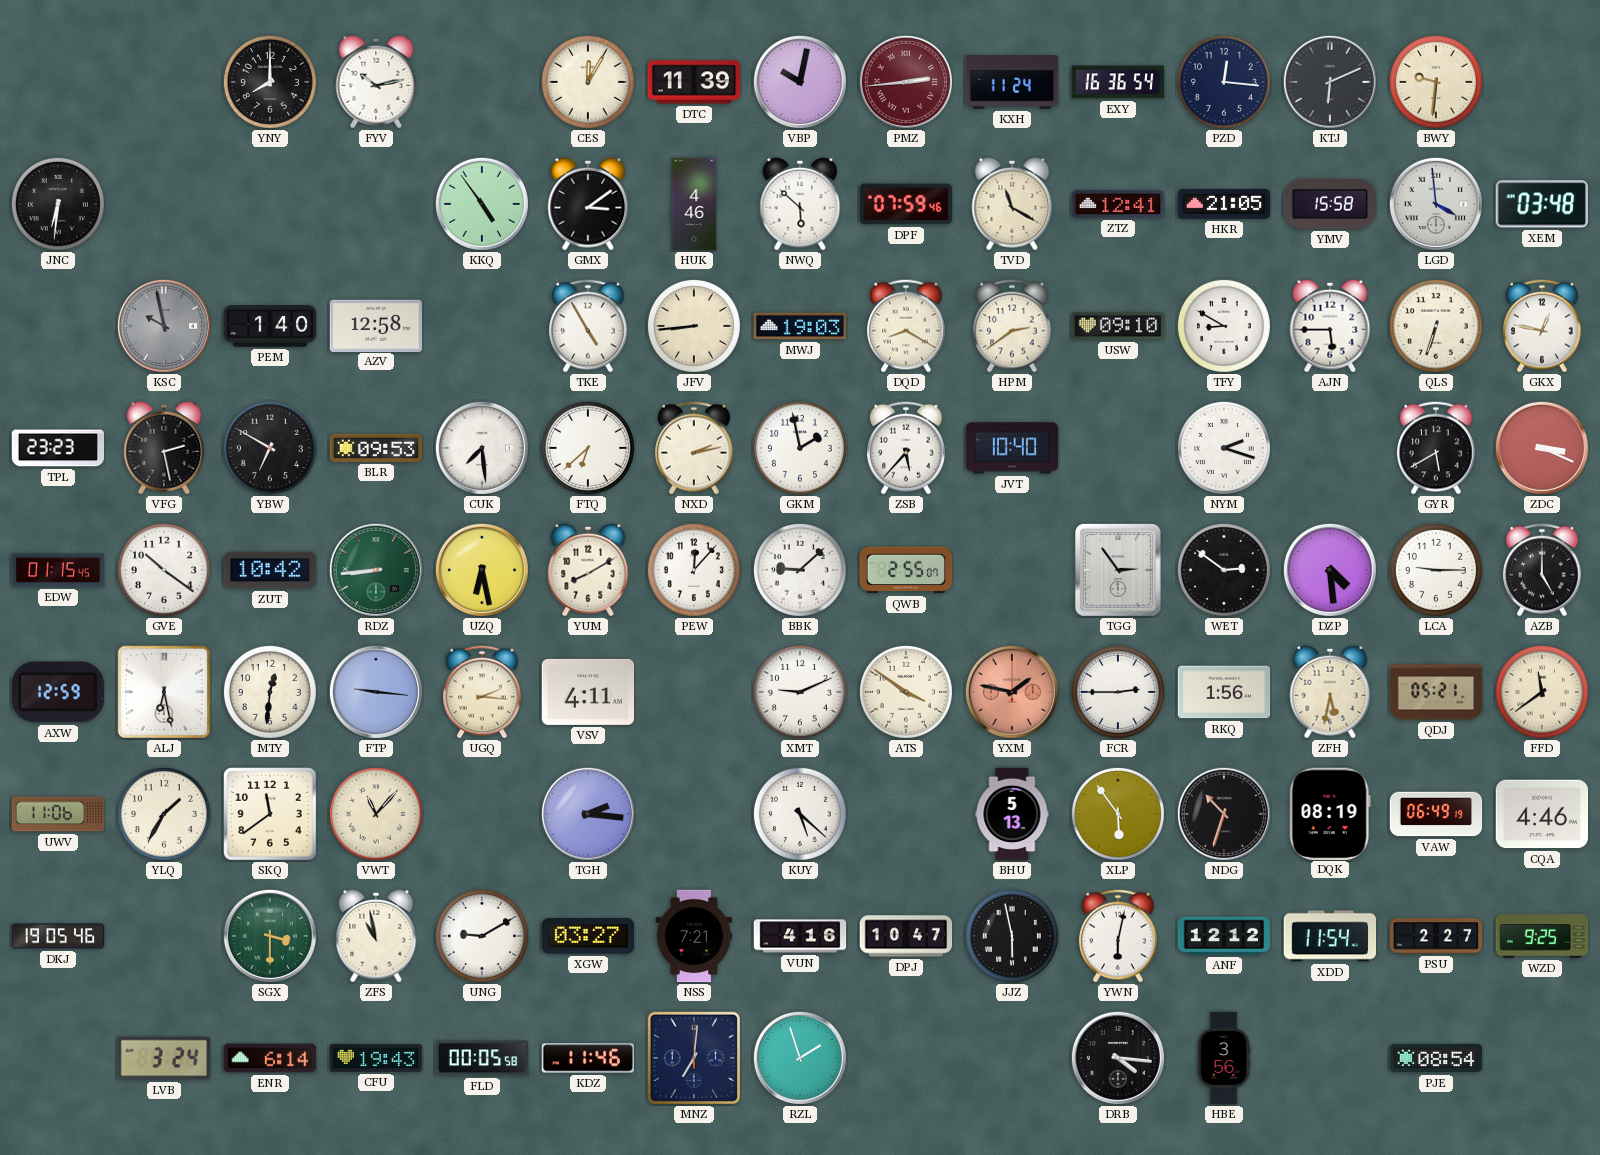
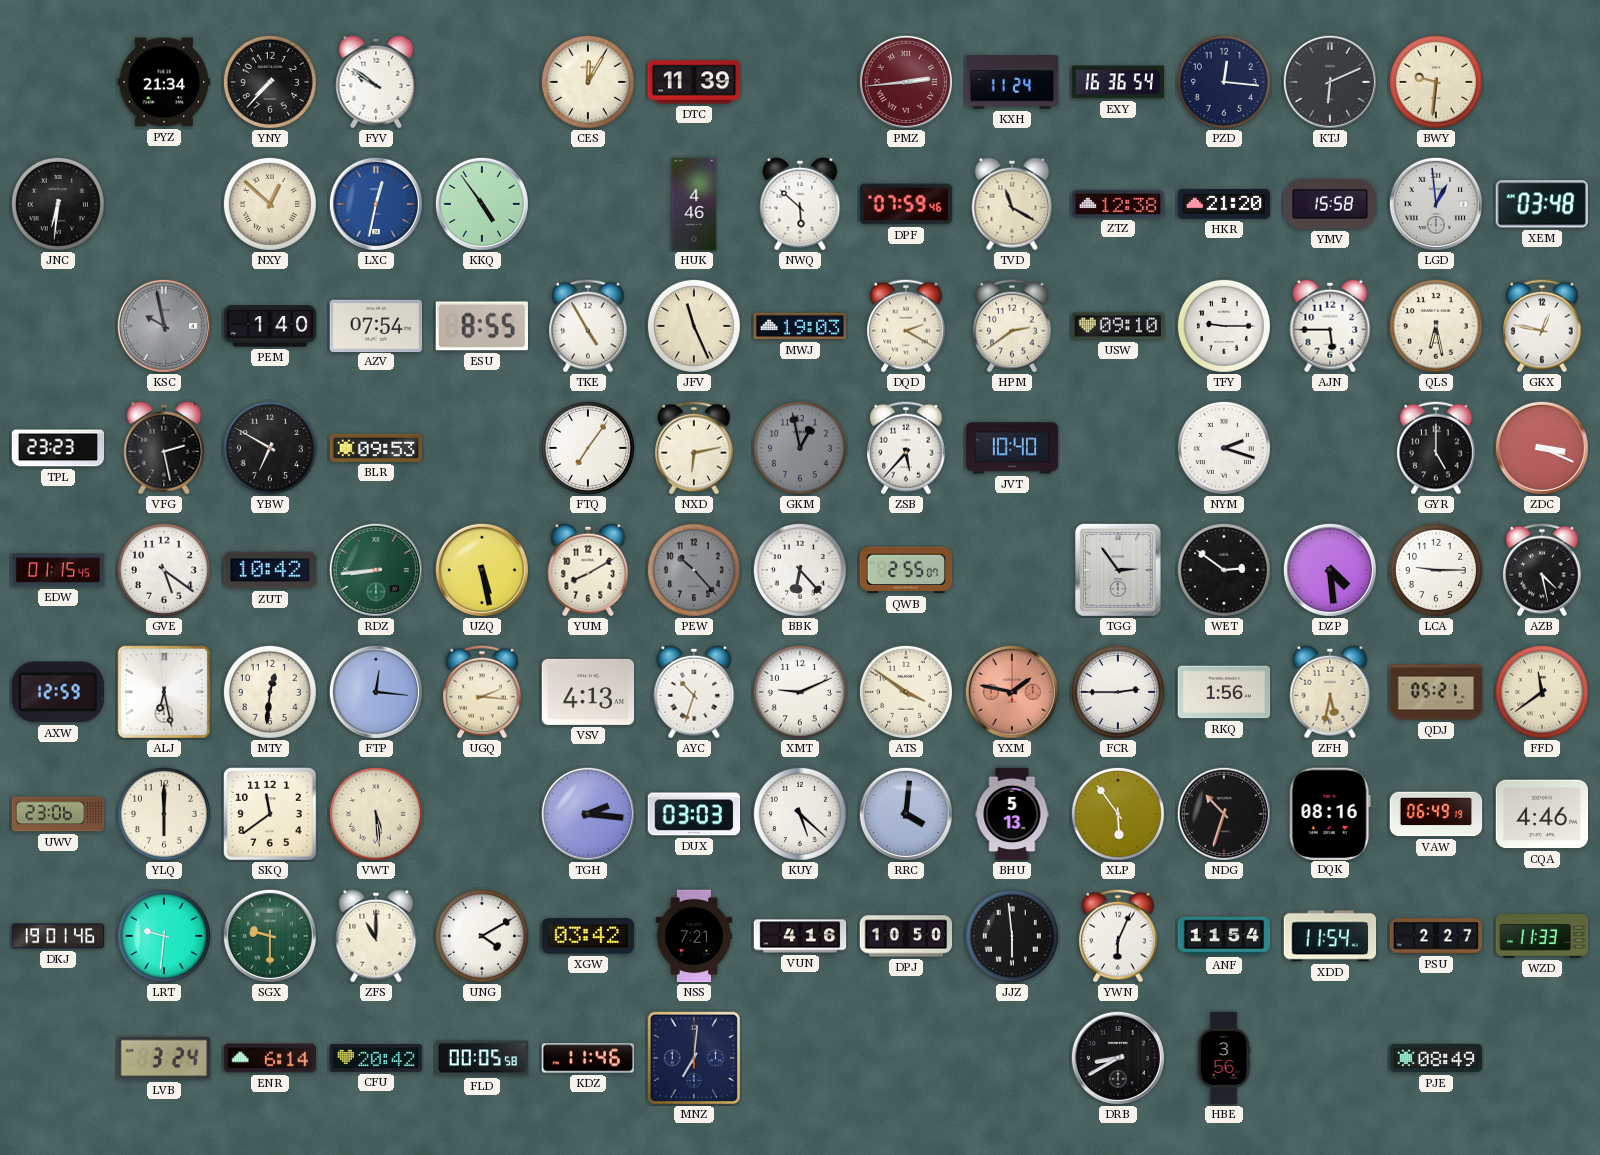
PYZ: none -> 21:34
YNY: 8:00 -> 7:37
FYV: 10:13 -> 9:51
VBP: 10:02 -> none
NXY: none -> 12:52
LXC: none -> 12:32
GMX: 3:09 -> none
ZTZ: 12:41 -> 12:38
HKR: 21:05 -> 21:20
LGD: 3:59 -> 12:59
AZV: 12:58 -> 07:54
ESU: none -> 8:55
JFV: 8:44 -> 11:26
DQD: 8:20 -> 2:20
TFY: 8:50 -> 9:15
QLS: 6:33 -> 6:28
CUK: 7:29 -> none
FTQ: 6:38 -> 7:06
NXD: 2:13 -> 6:13
GKM: 1:58 -> 12:58
GKM dial: white -> grey
GYR: 5:40 -> 5:00
GVE: 10:21 -> 5:21
UZQ: 6:28 -> 5:28
PEW: 12:07 -> 10:23
PEW dial: white -> grey
BBK: 9:08 -> 6:23
AZB: 5:00 -> 4:28
FTP: 9:16 -> 12:16
VSV: 4:11 -> 4:13
AYC: none -> 10:33
UWV: 11:06 -> 23:06
YLQ: 1:35 -> 6:00
VWT: 11:07 -> 5:29
DUX: none -> 03:03
RRC: none -> 4:01
DQK: 08:19 -> 08:16
DKJ: 19:05 -> 19:01
LRT: none -> 9:31
SGX: 3:30 -> 9:30
ZFS: 10:58 -> 11:00
UNG: 9:10 -> 4:10
XGW: 03:27 -> 03:42
DPJ: 10:47 -> 10:50
JJZ: 5:58 -> 5:59
YWN: 6:02 -> 6:04
ANF: 12:12 -> 11:54
WZD: 9:25 -> 11:33
CFU: 19:43 -> 20:42
RZL: 1:57 -> none
DRB: 4:16 -> 8:40
PJE: 08:54 -> 08:49
